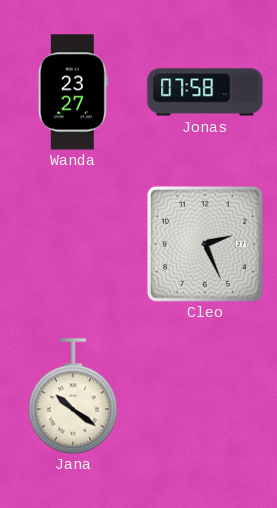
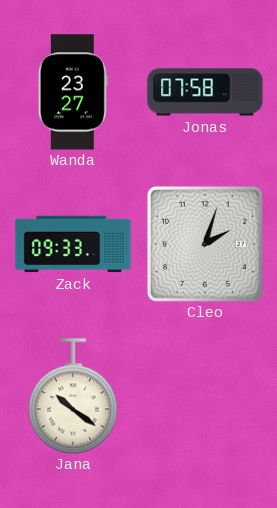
Zack: none -> 09:33
Cleo: 2:26 -> 2:03
